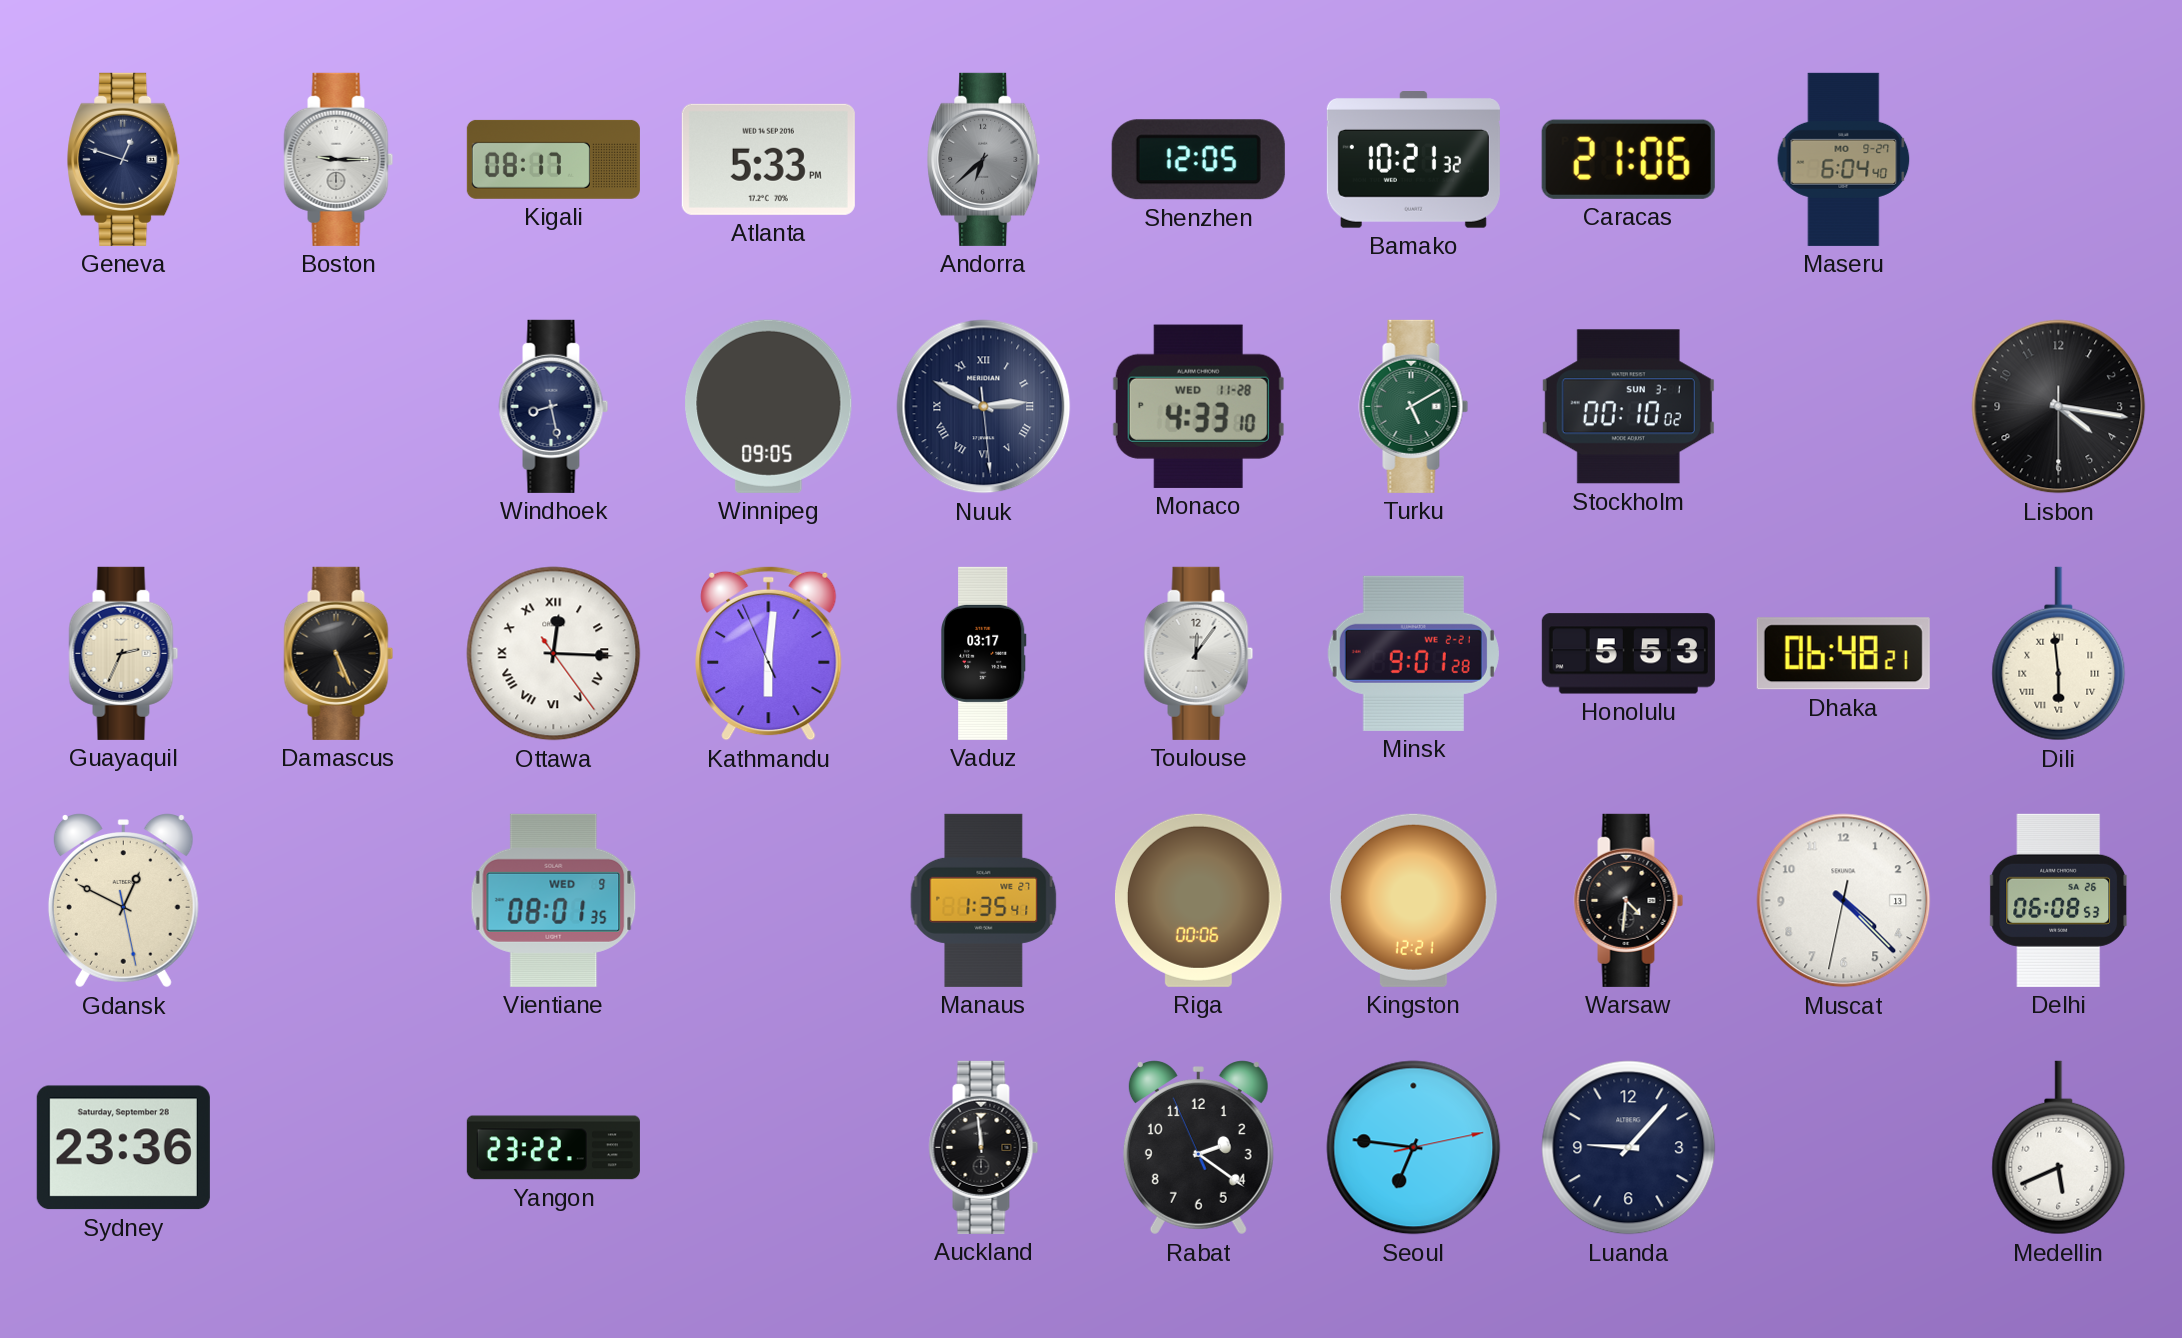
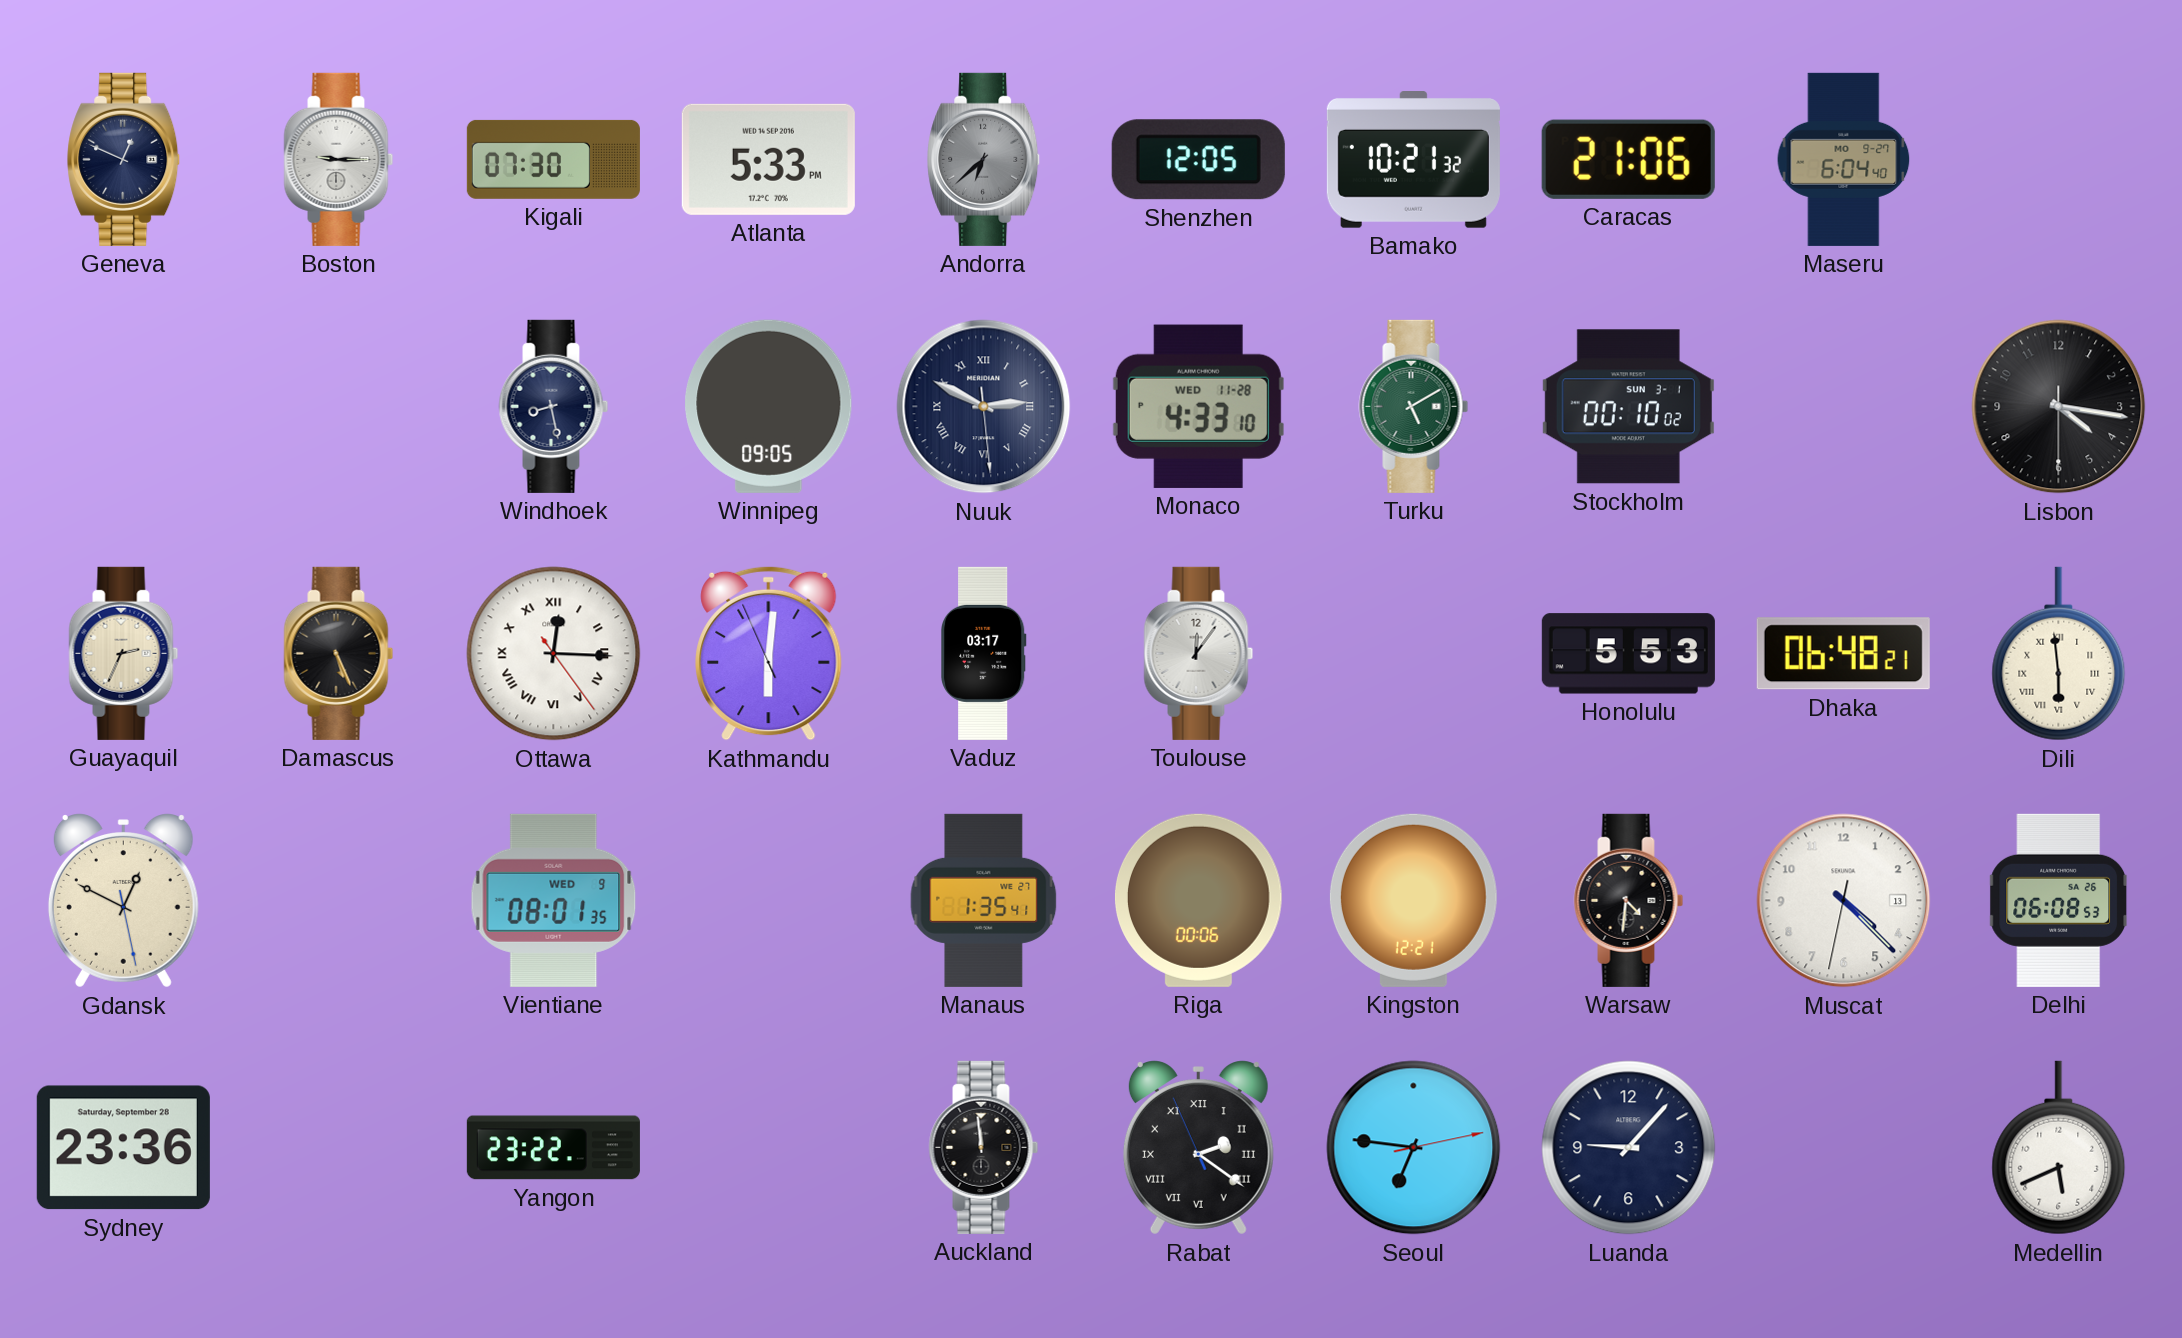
Geneva: 12:48 -> 12:49
Kigali: 08:17 -> 07:30
Minsk: 9:01 -> none
Rabat numerals: Arabic -> Roman
